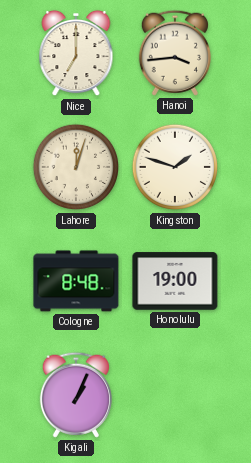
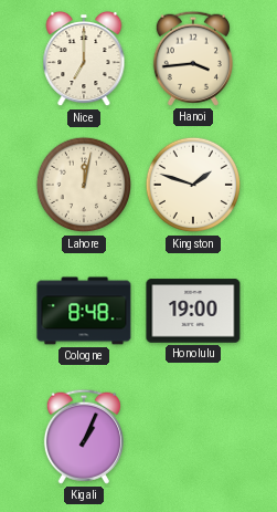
Lahore: 12:03 -> 12:02
